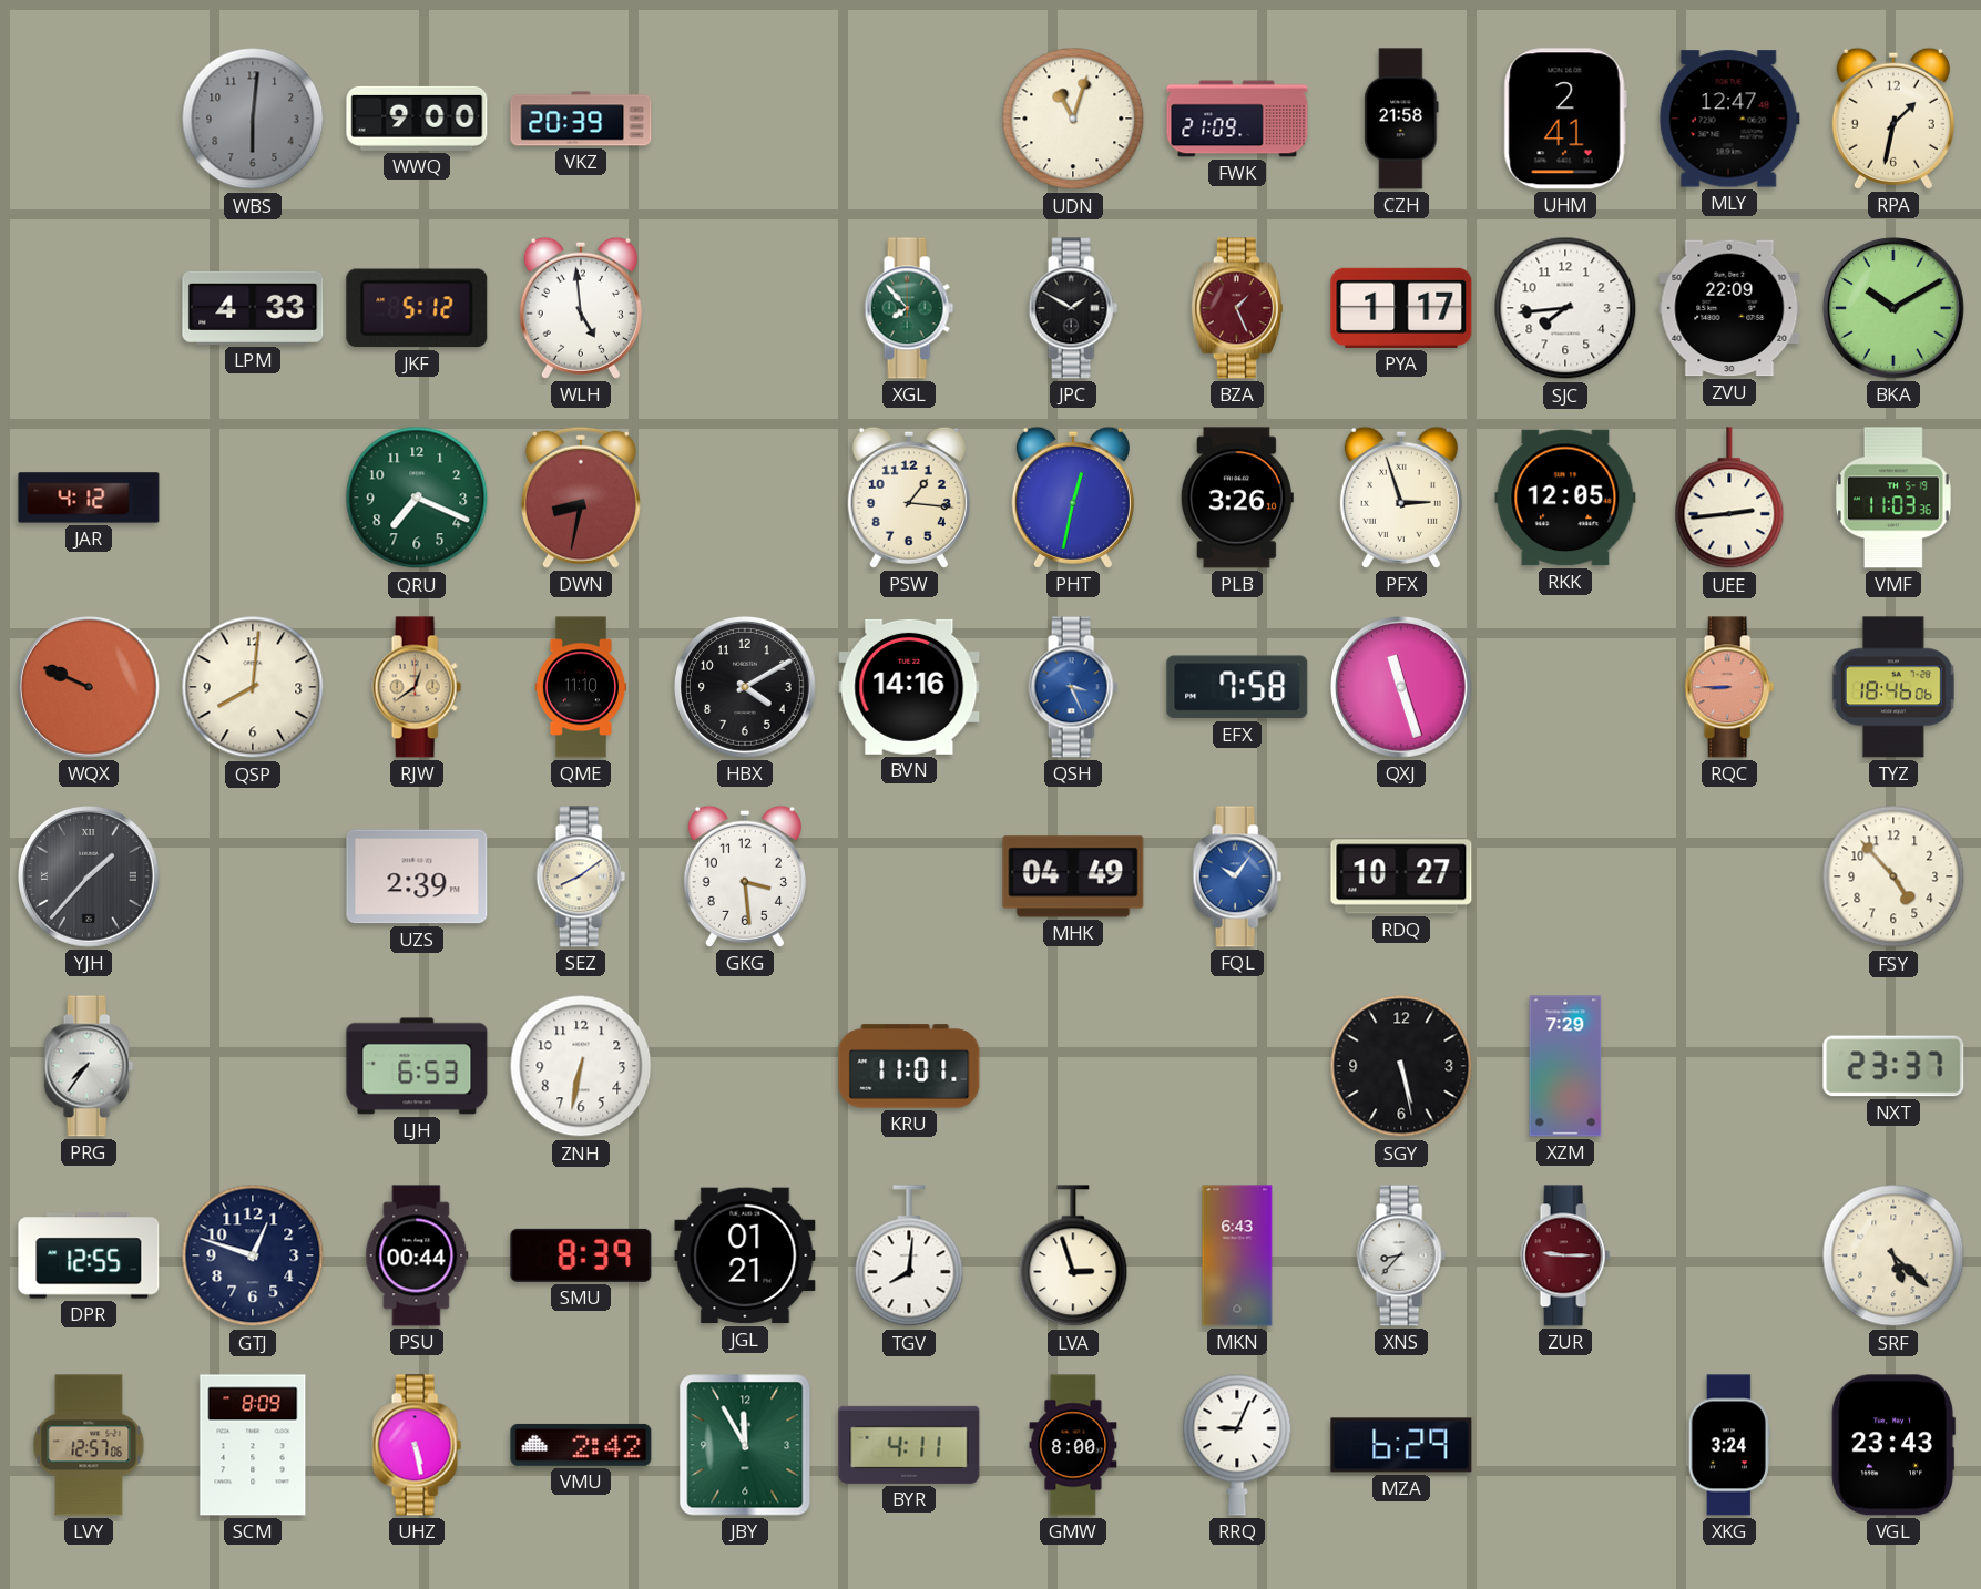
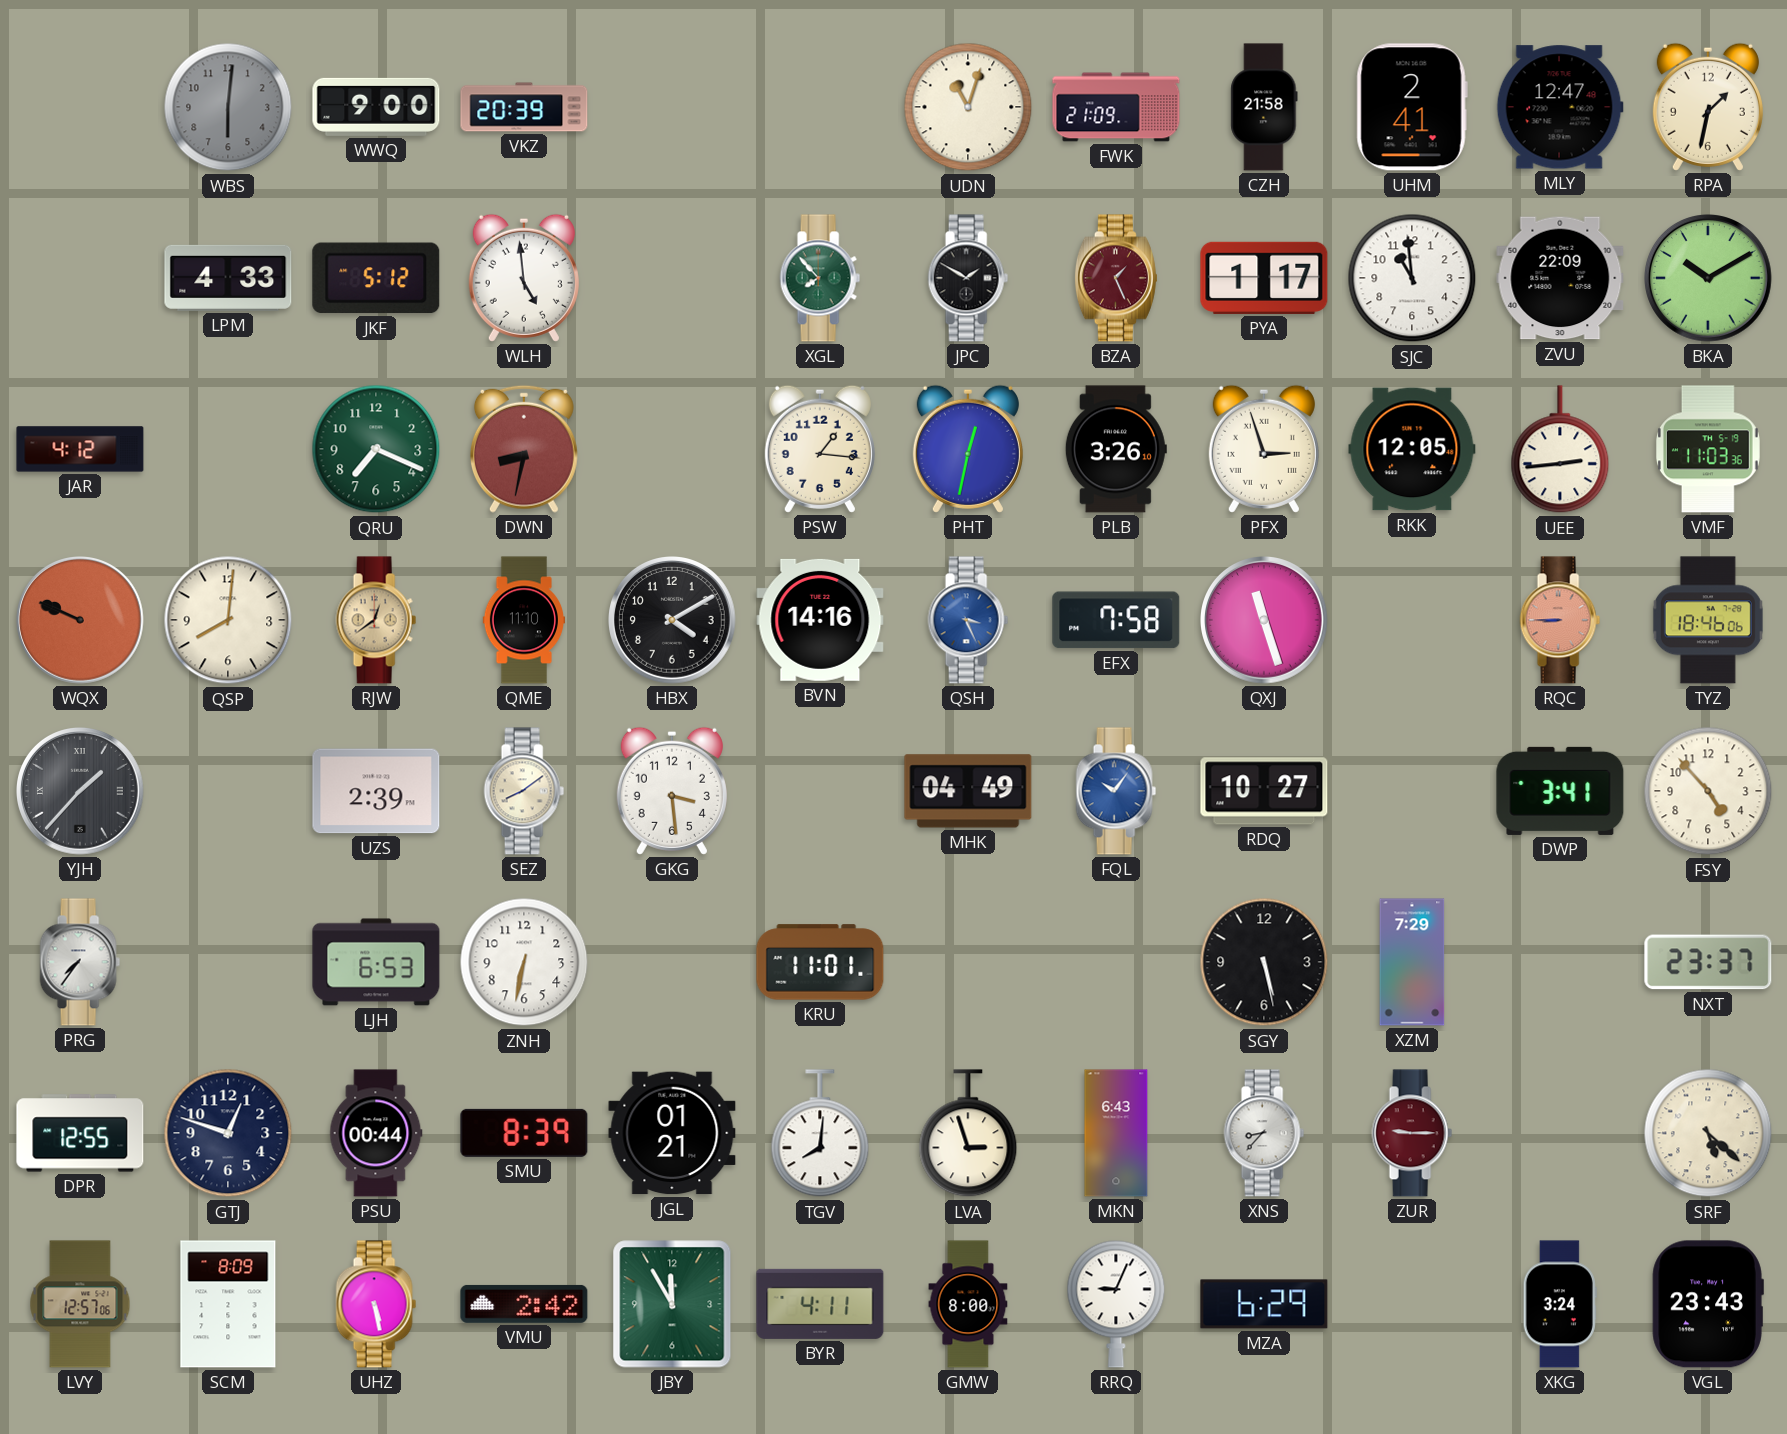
SJC: 7:44 -> 10:59
DWP: none -> 3:41
